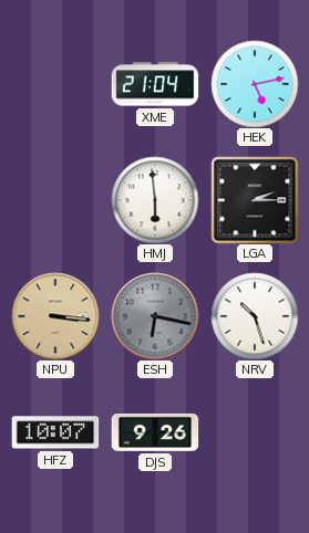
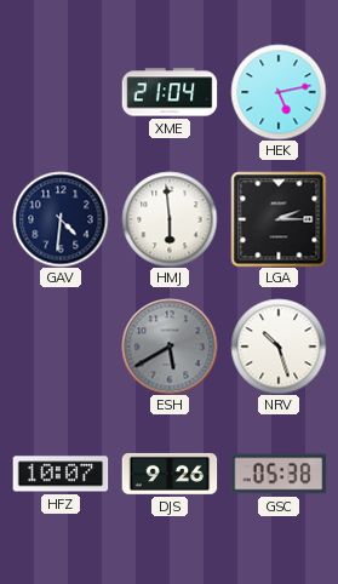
GAV: none -> 4:31
NPU: 3:16 -> none
ESH: 6:17 -> 5:40
GSC: none -> 05:38
